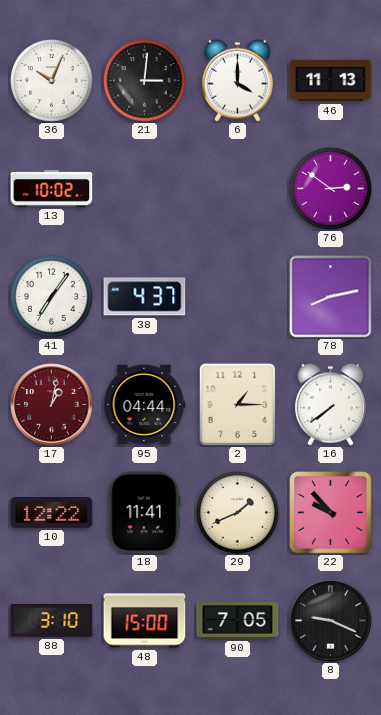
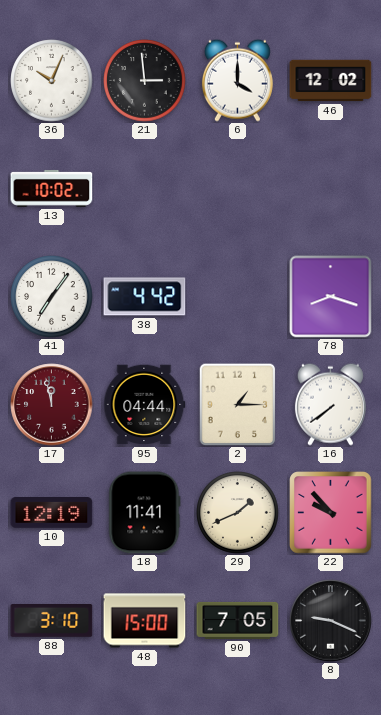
21: 3:01 -> 2:59
46: 11:13 -> 12:02
76: 2:51 -> none
38: 4:37 -> 4:42
78: 8:13 -> 8:18
17: 1:02 -> 11:58
10: 12:22 -> 12:19
